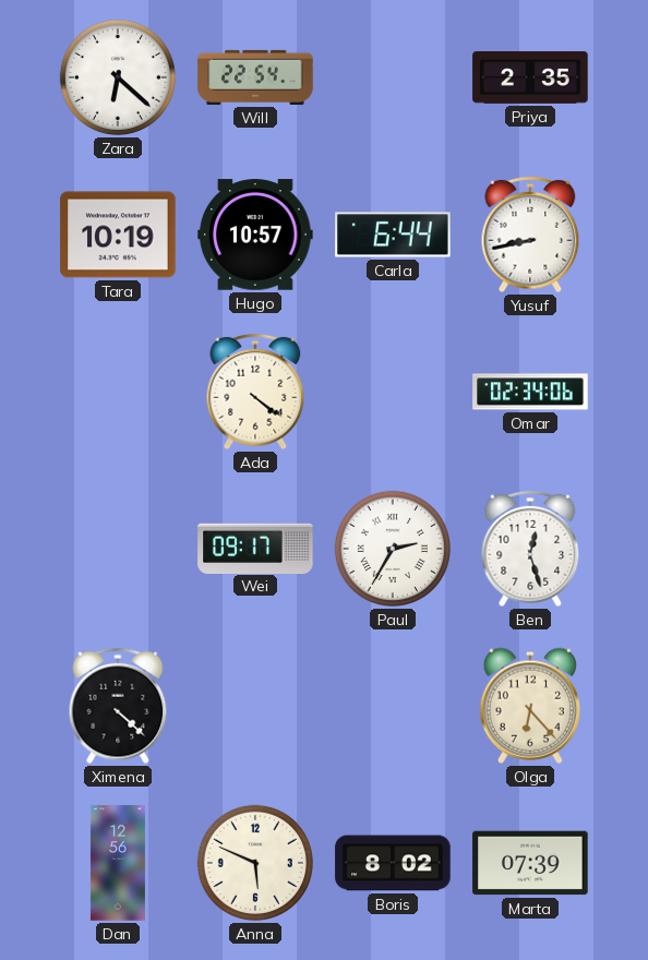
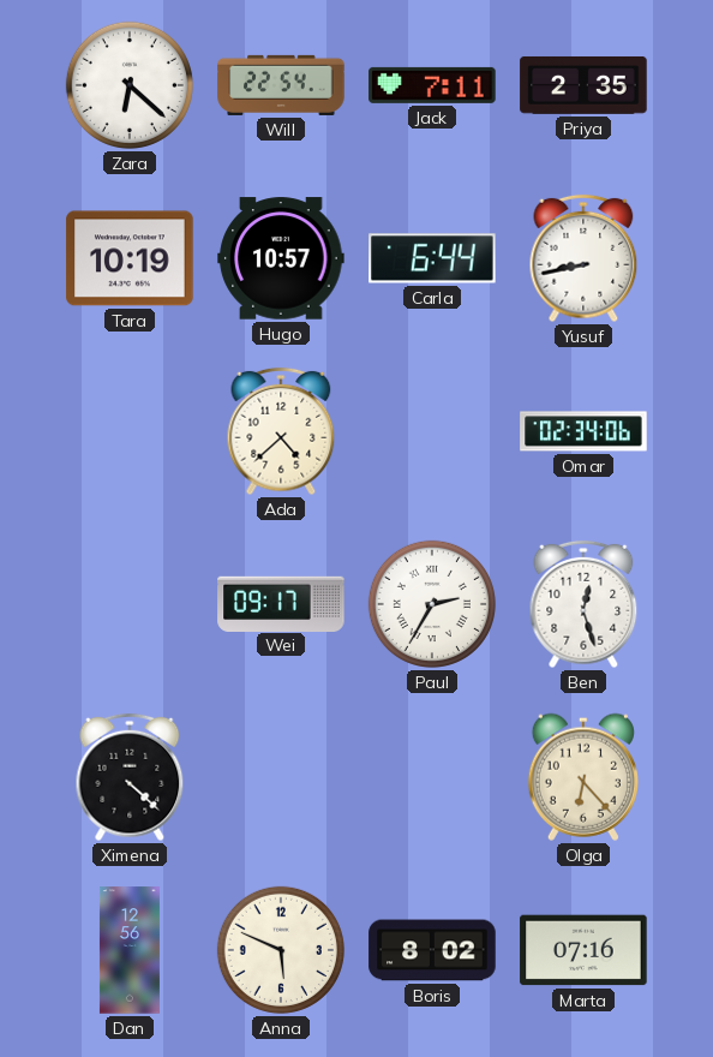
Jack: none -> 7:11
Ada: 4:21 -> 4:38
Marta: 07:39 -> 07:16
